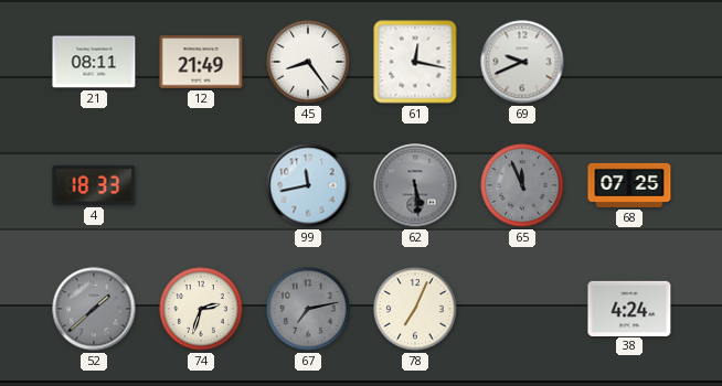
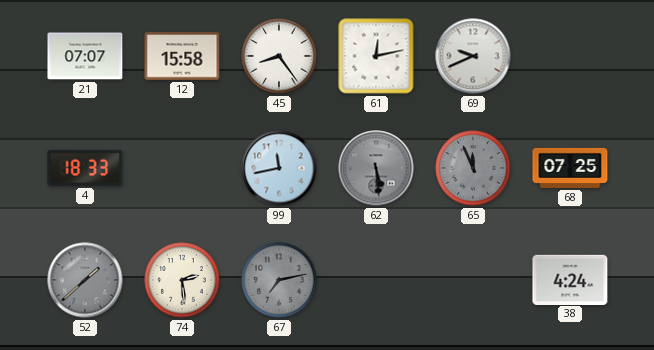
21: 08:11 -> 07:07
12: 21:49 -> 15:58
61: 12:17 -> 12:13
74: 2:33 -> 2:29
78: 7:04 -> none
